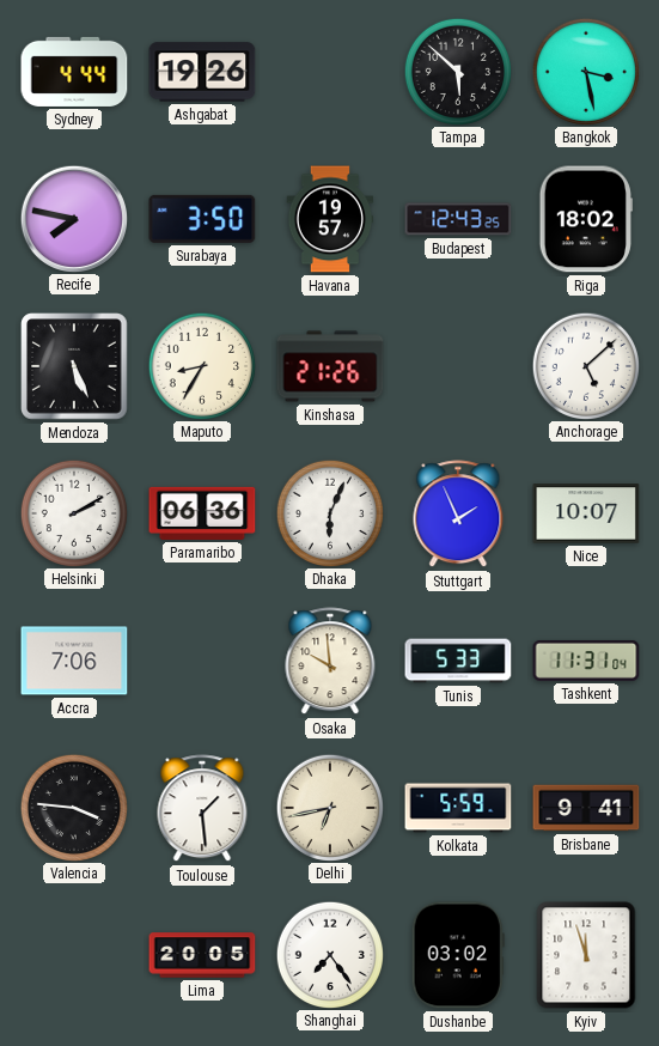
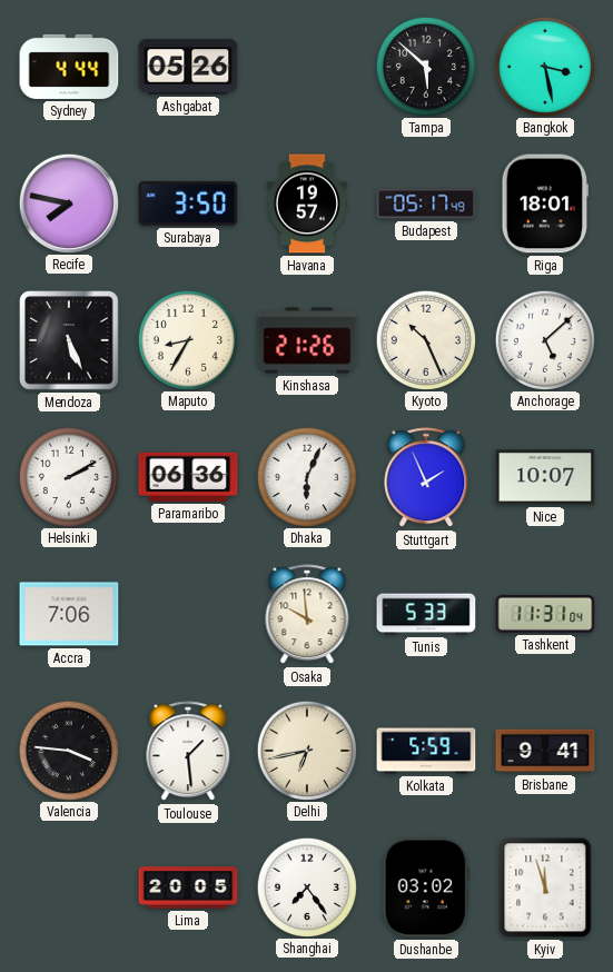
Ashgabat: 19:26 -> 05:26
Budapest: 12:43 -> 05:17
Riga: 18:02 -> 18:01
Kyoto: none -> 10:26
